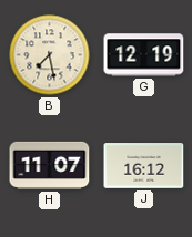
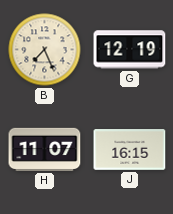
B: 7:28 -> 7:26
J: 16:12 -> 16:15
